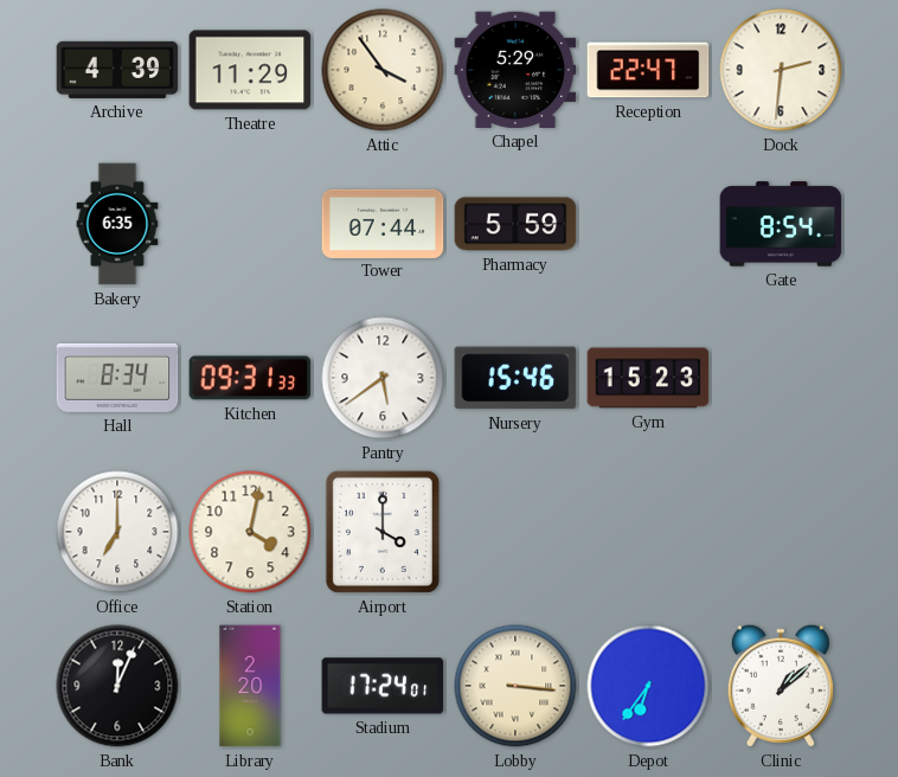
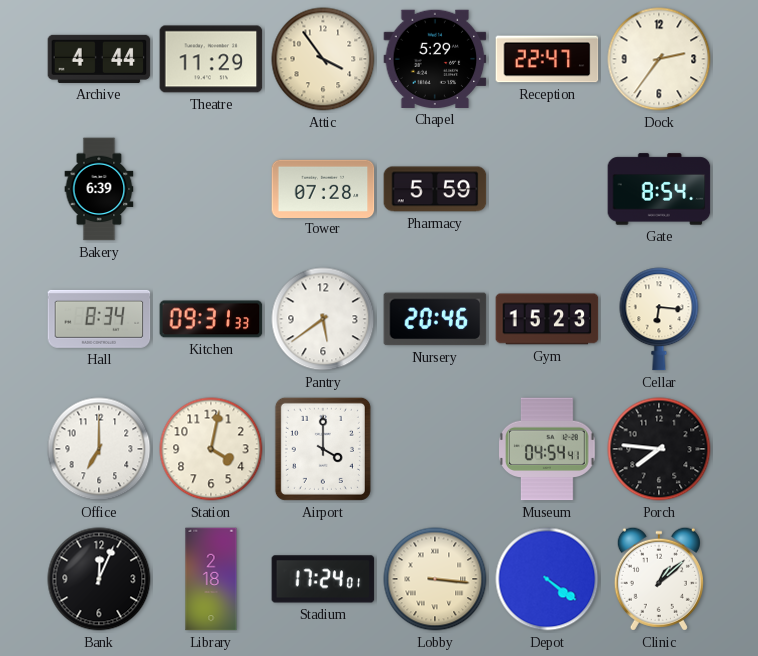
Archive: 4:39 -> 4:44
Dock: 2:31 -> 2:36
Bakery: 6:35 -> 6:39
Tower: 07:44 -> 07:28
Nursery: 15:46 -> 20:46
Cellar: none -> 6:16
Museum: none -> 04:54
Porch: none -> 7:46
Library: 2:20 -> 2:18
Depot: 6:36 -> 4:21
